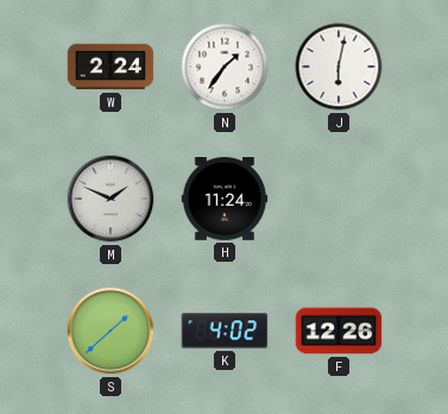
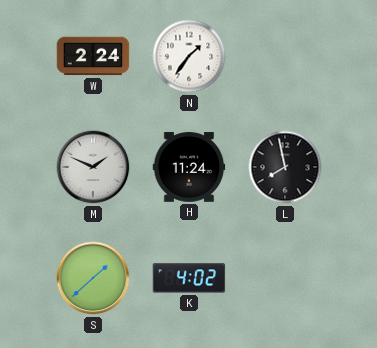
J: 6:02 -> none
L: none -> 7:58
F: 12:26 -> none
